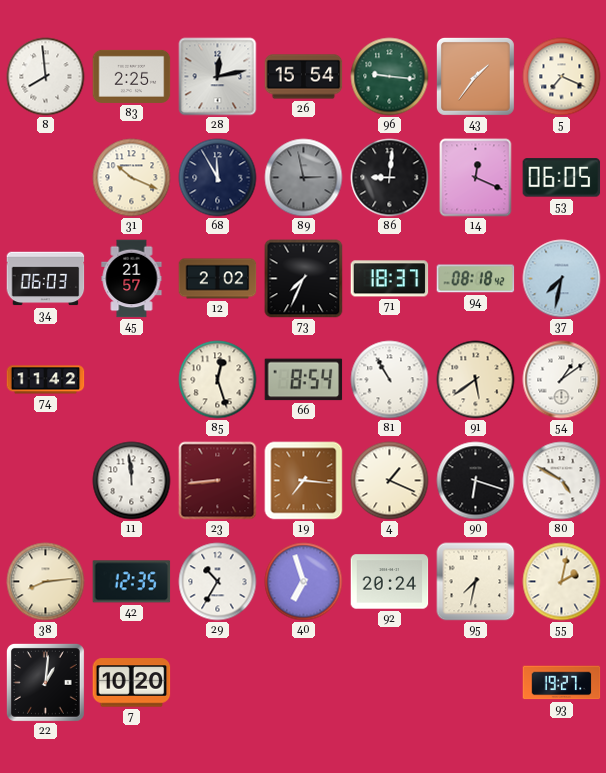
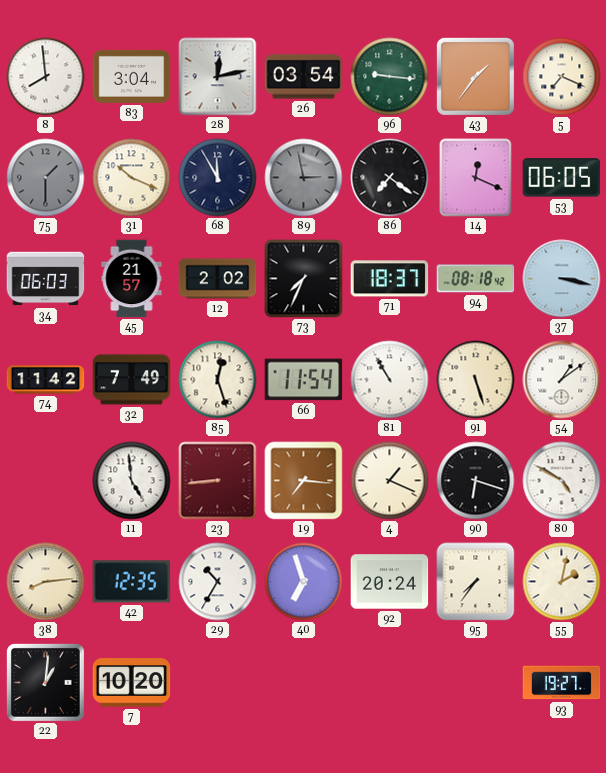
83: 2:25 -> 3:04
26: 15:54 -> 03:54
75: none -> 1:30
86: 9:01 -> 7:21
37: 7:32 -> 3:17
32: none -> 7:49
66: 8:54 -> 11:54
91: 5:39 -> 5:27
11: 11:59 -> 4:59
95: 7:32 -> 7:36
